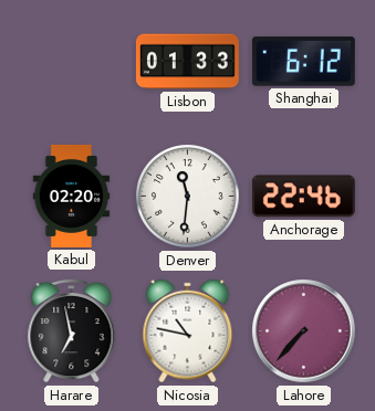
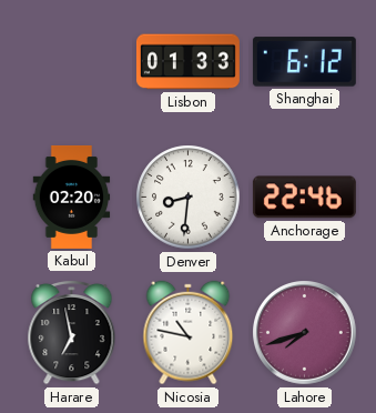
Denver: 11:31 -> 8:31
Lahore: 7:37 -> 7:42
